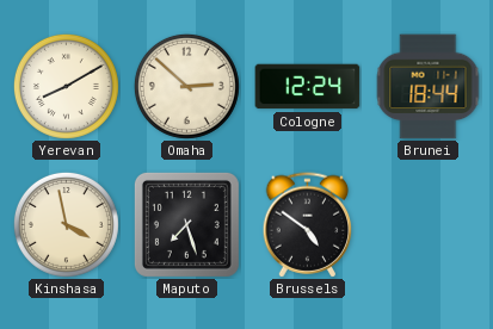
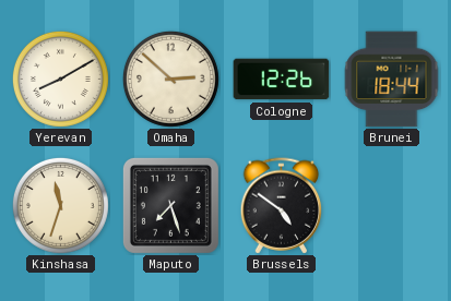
Cologne: 12:24 -> 12:26
Kinshasa: 3:58 -> 11:33
